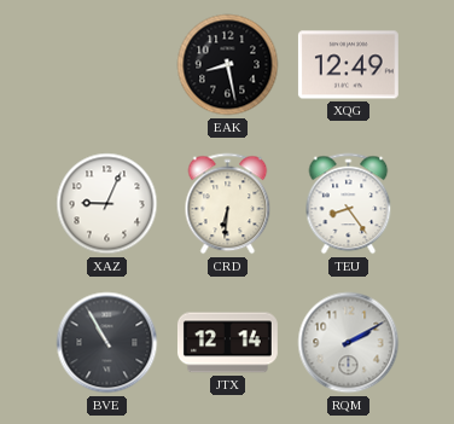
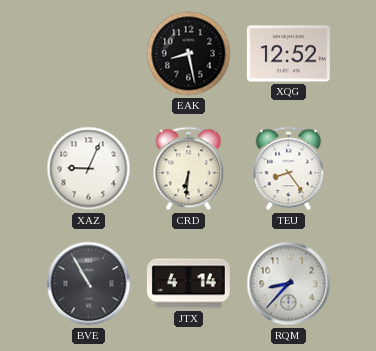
XQG: 12:49 -> 12:52
JTX: 12:14 -> 4:14
RQM: 2:10 -> 8:37
